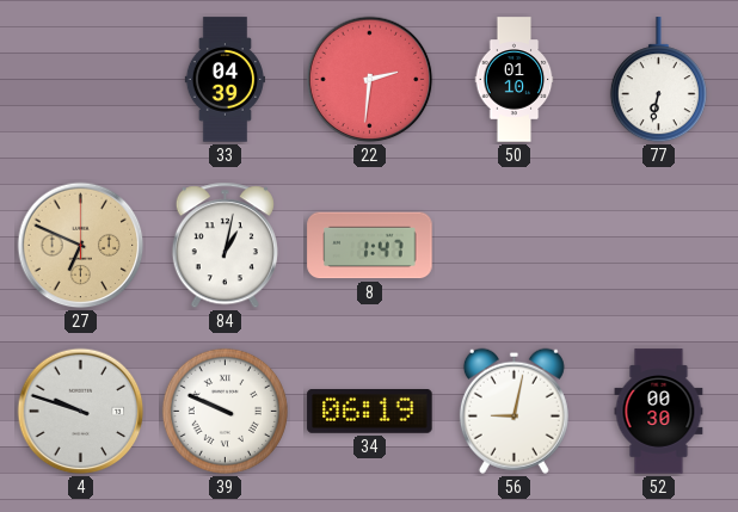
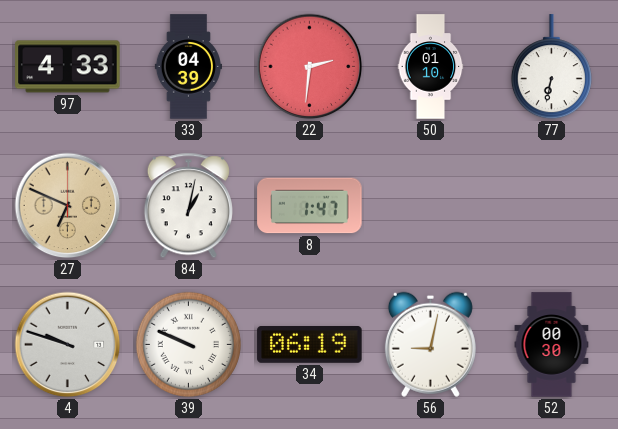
97: none -> 4:33
